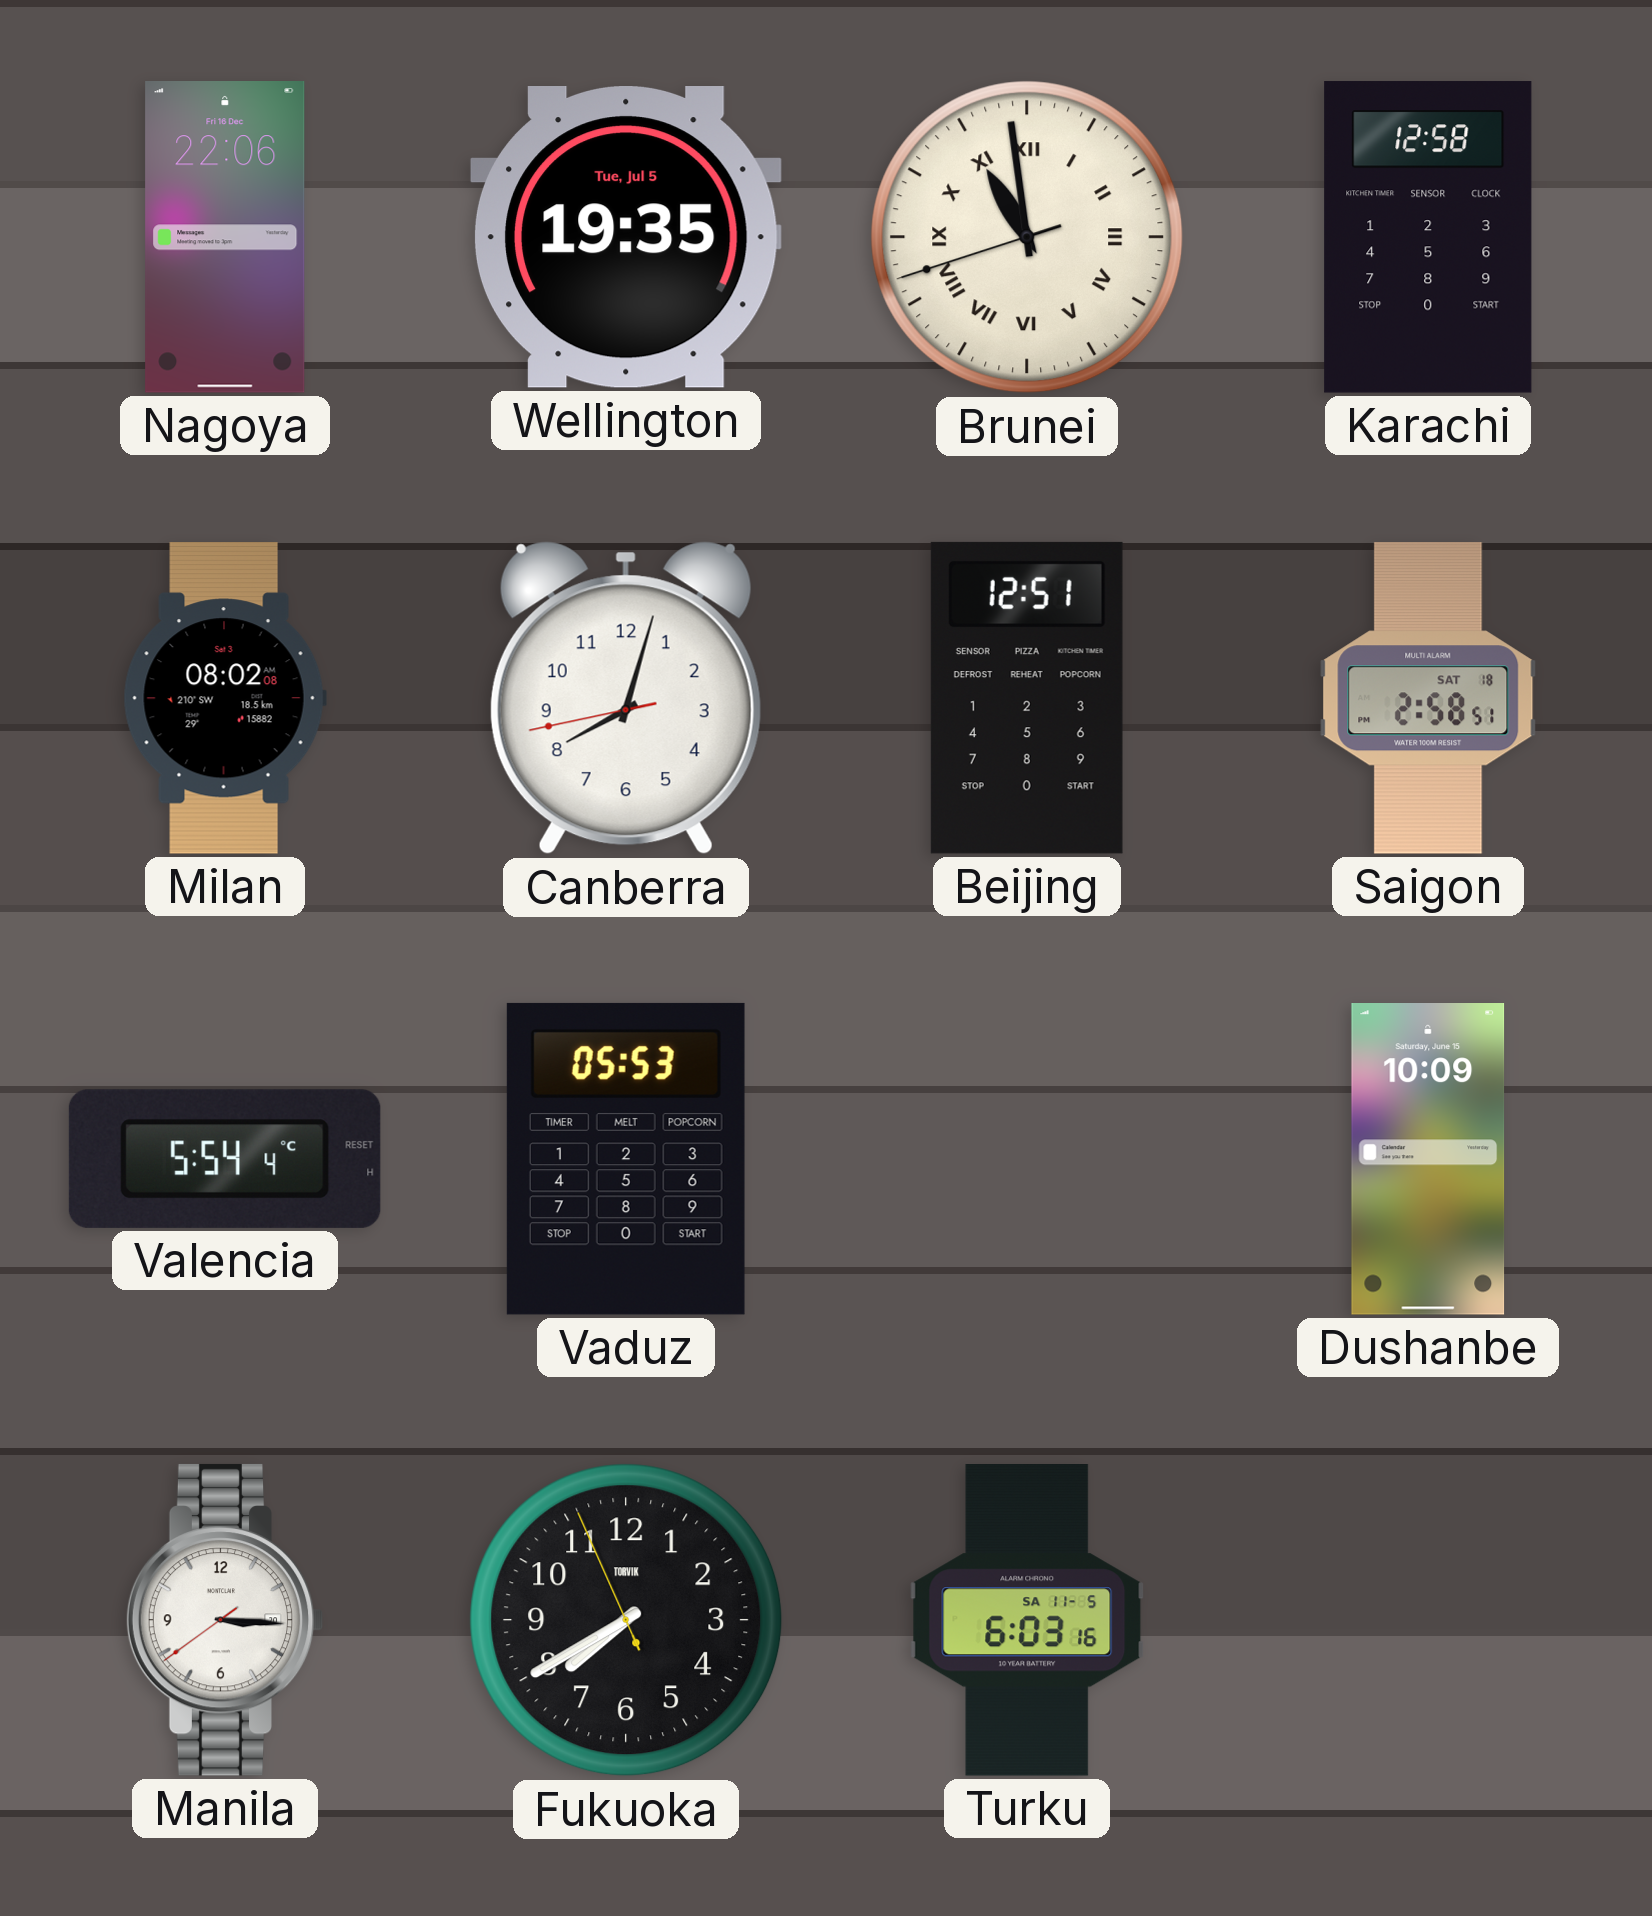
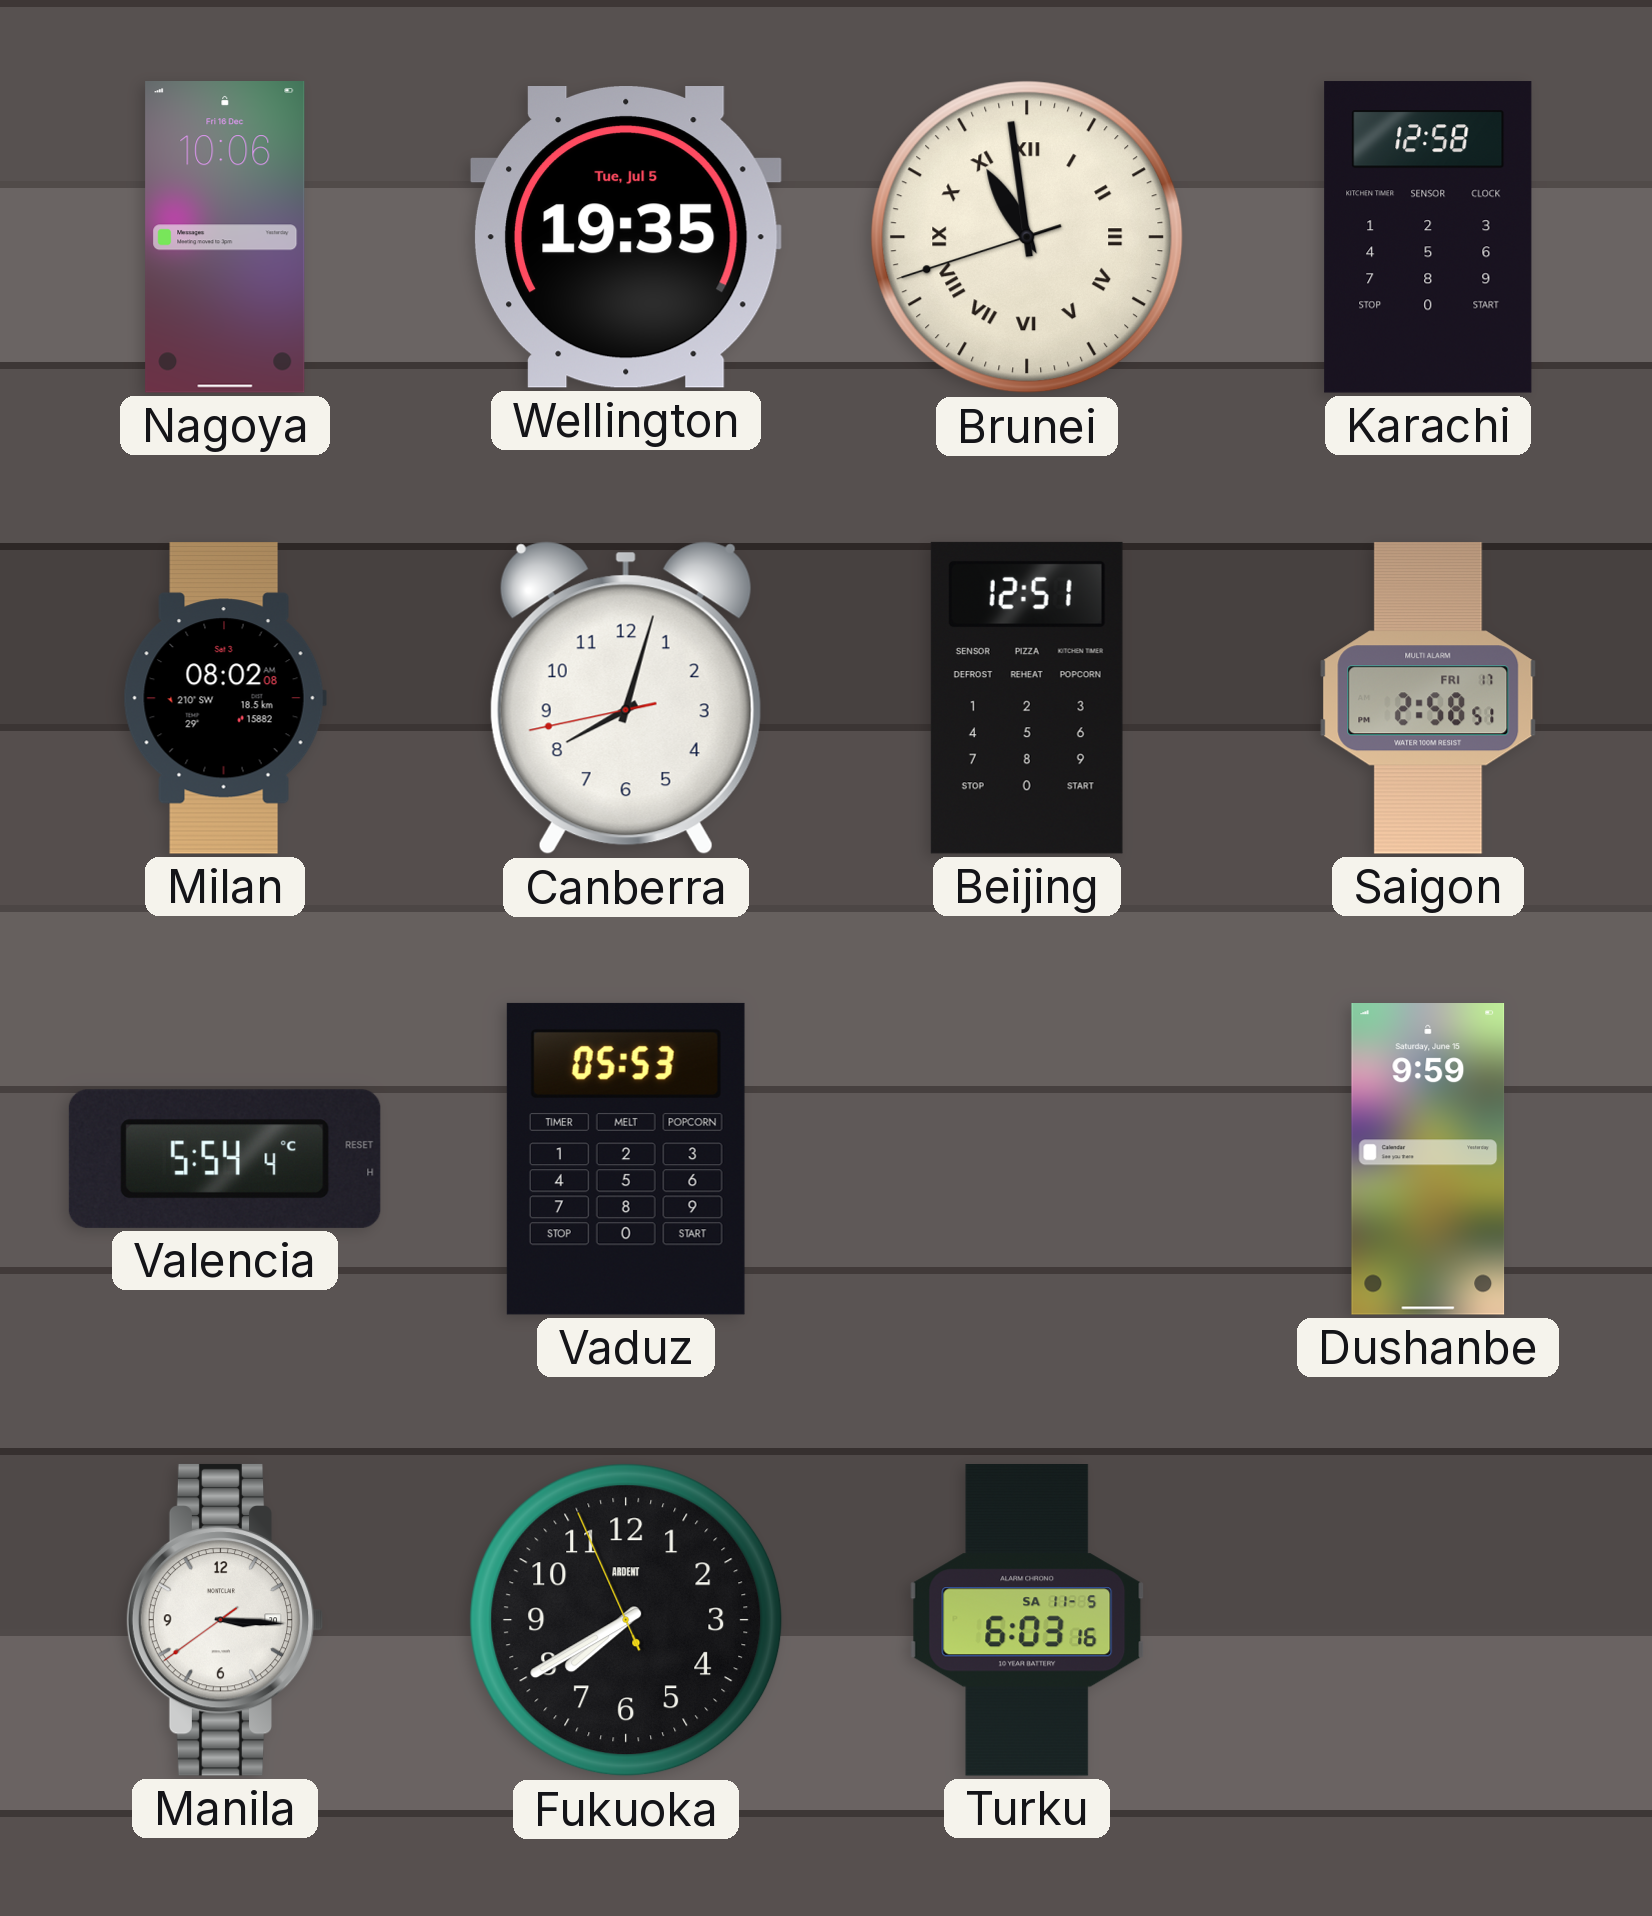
Nagoya: 22:06 -> 10:06
Saigon date: SAT 18 -> FRI 17
Dushanbe: 10:09 -> 9:59
Fukuoka brand: TORVIK -> ARDENT
